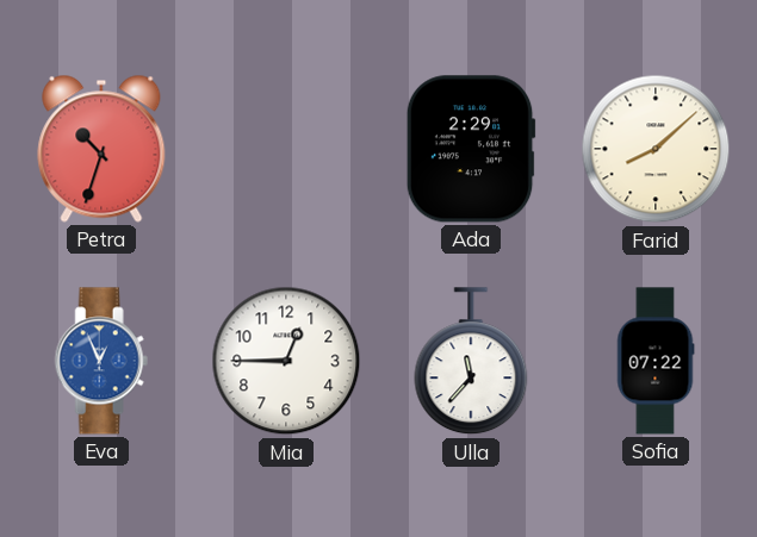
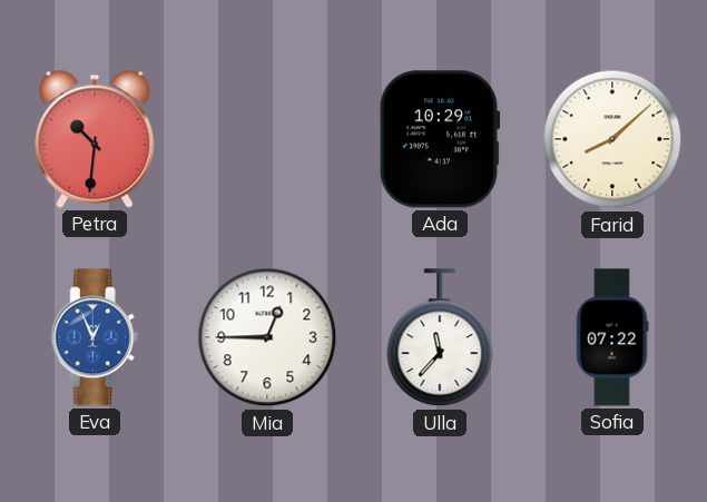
Petra: 10:33 -> 10:31
Ada: 2:29 -> 10:29
